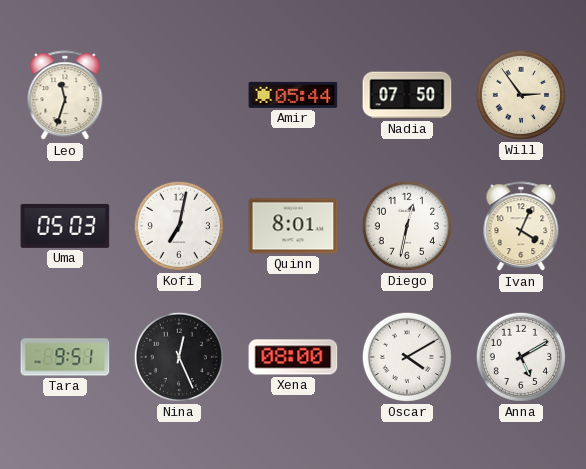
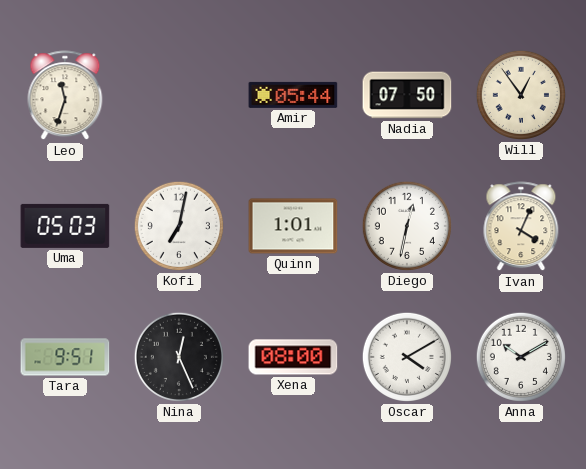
Will: 2:54 -> 12:54
Quinn: 8:01 -> 1:01
Anna: 5:10 -> 10:10
